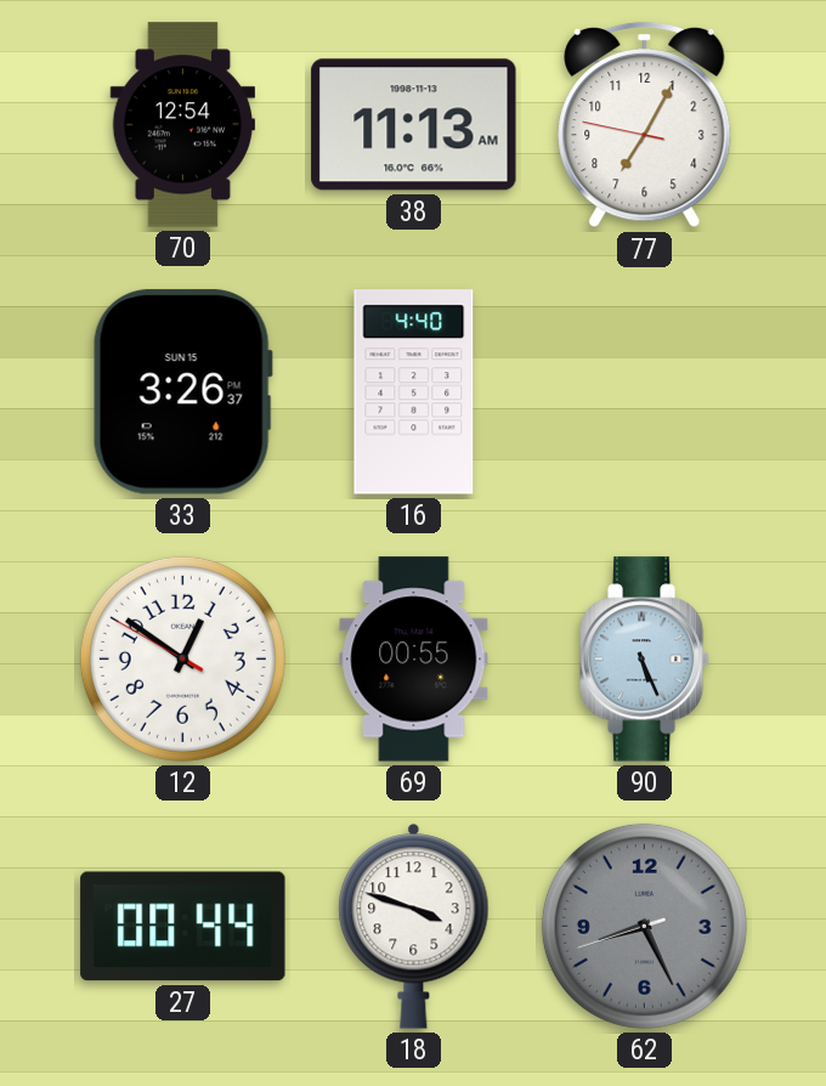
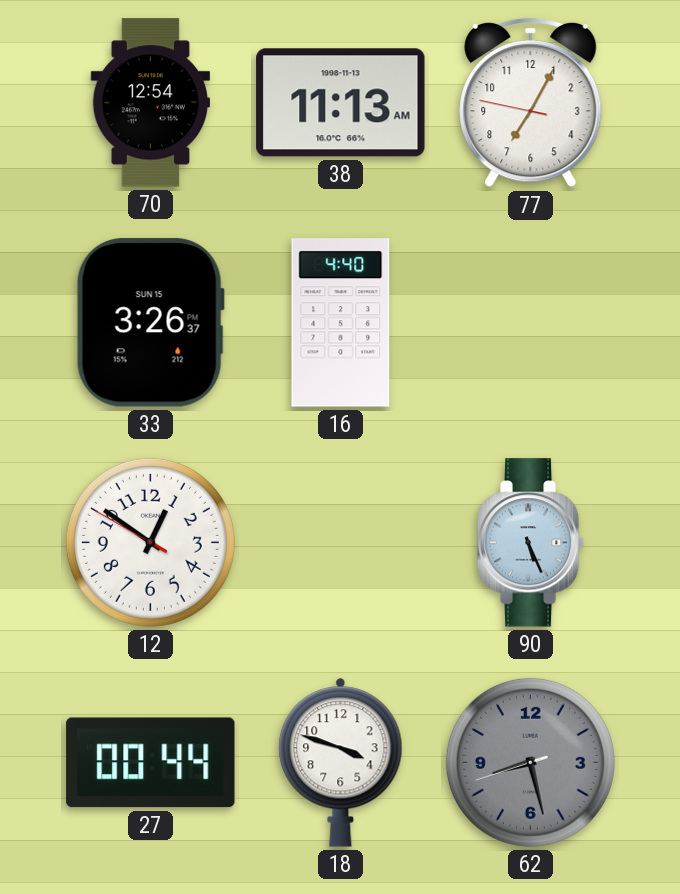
69: 00:55 -> none
62: 8:25 -> 8:27
